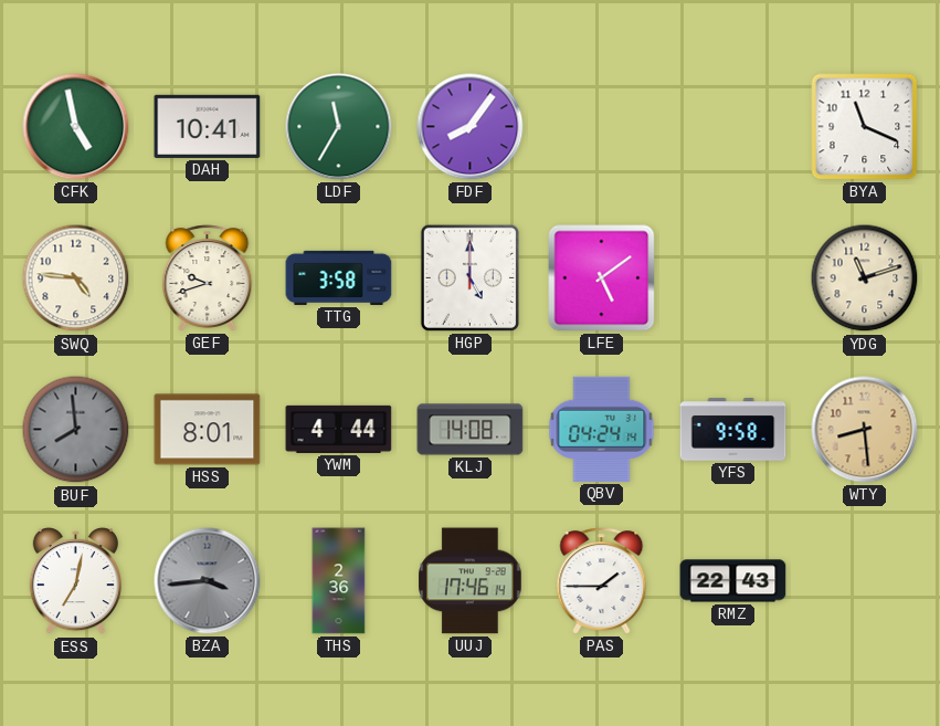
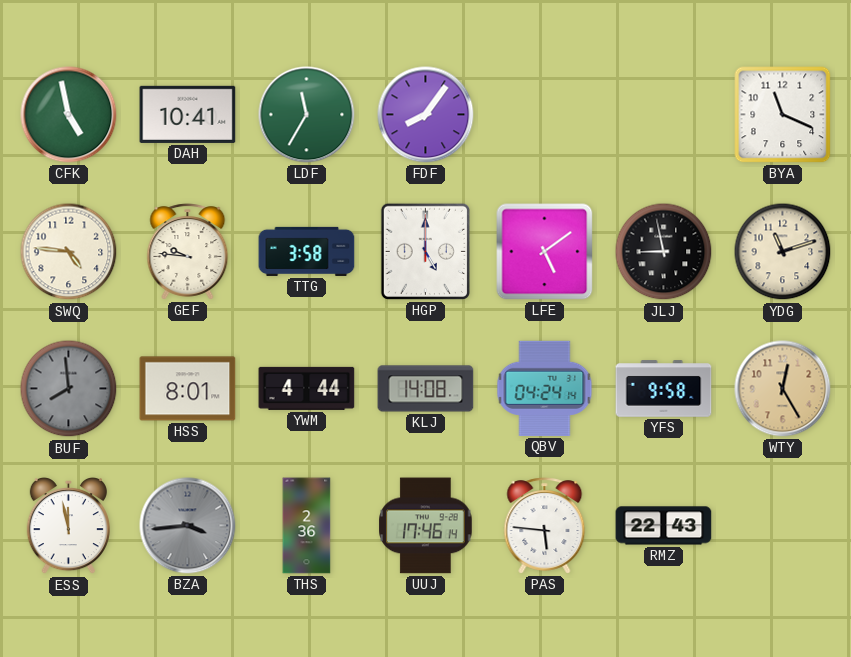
GEF: 9:42 -> 9:46
JLJ: none -> 8:58
WTY: 8:29 -> 12:25
ESS: 7:02 -> 11:58
PAS: 1:45 -> 5:46
